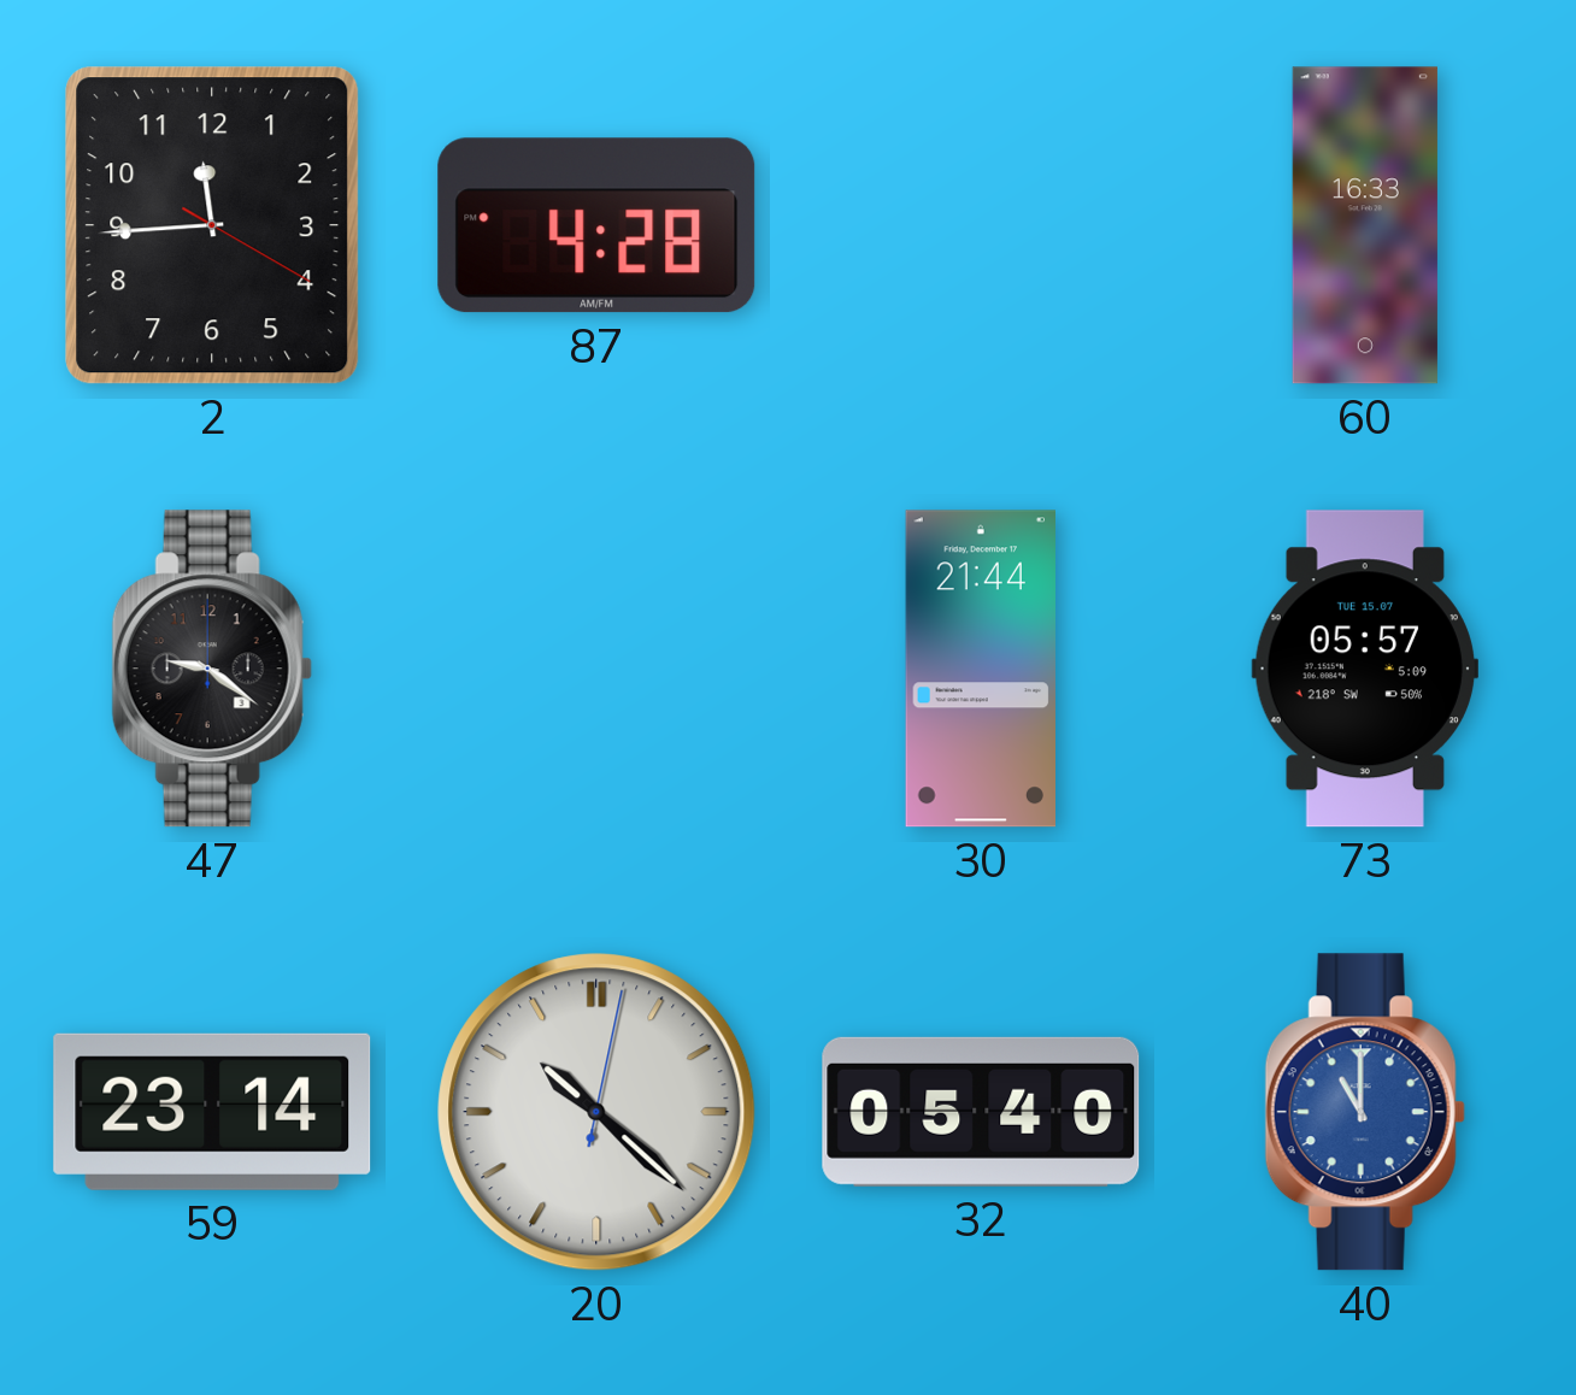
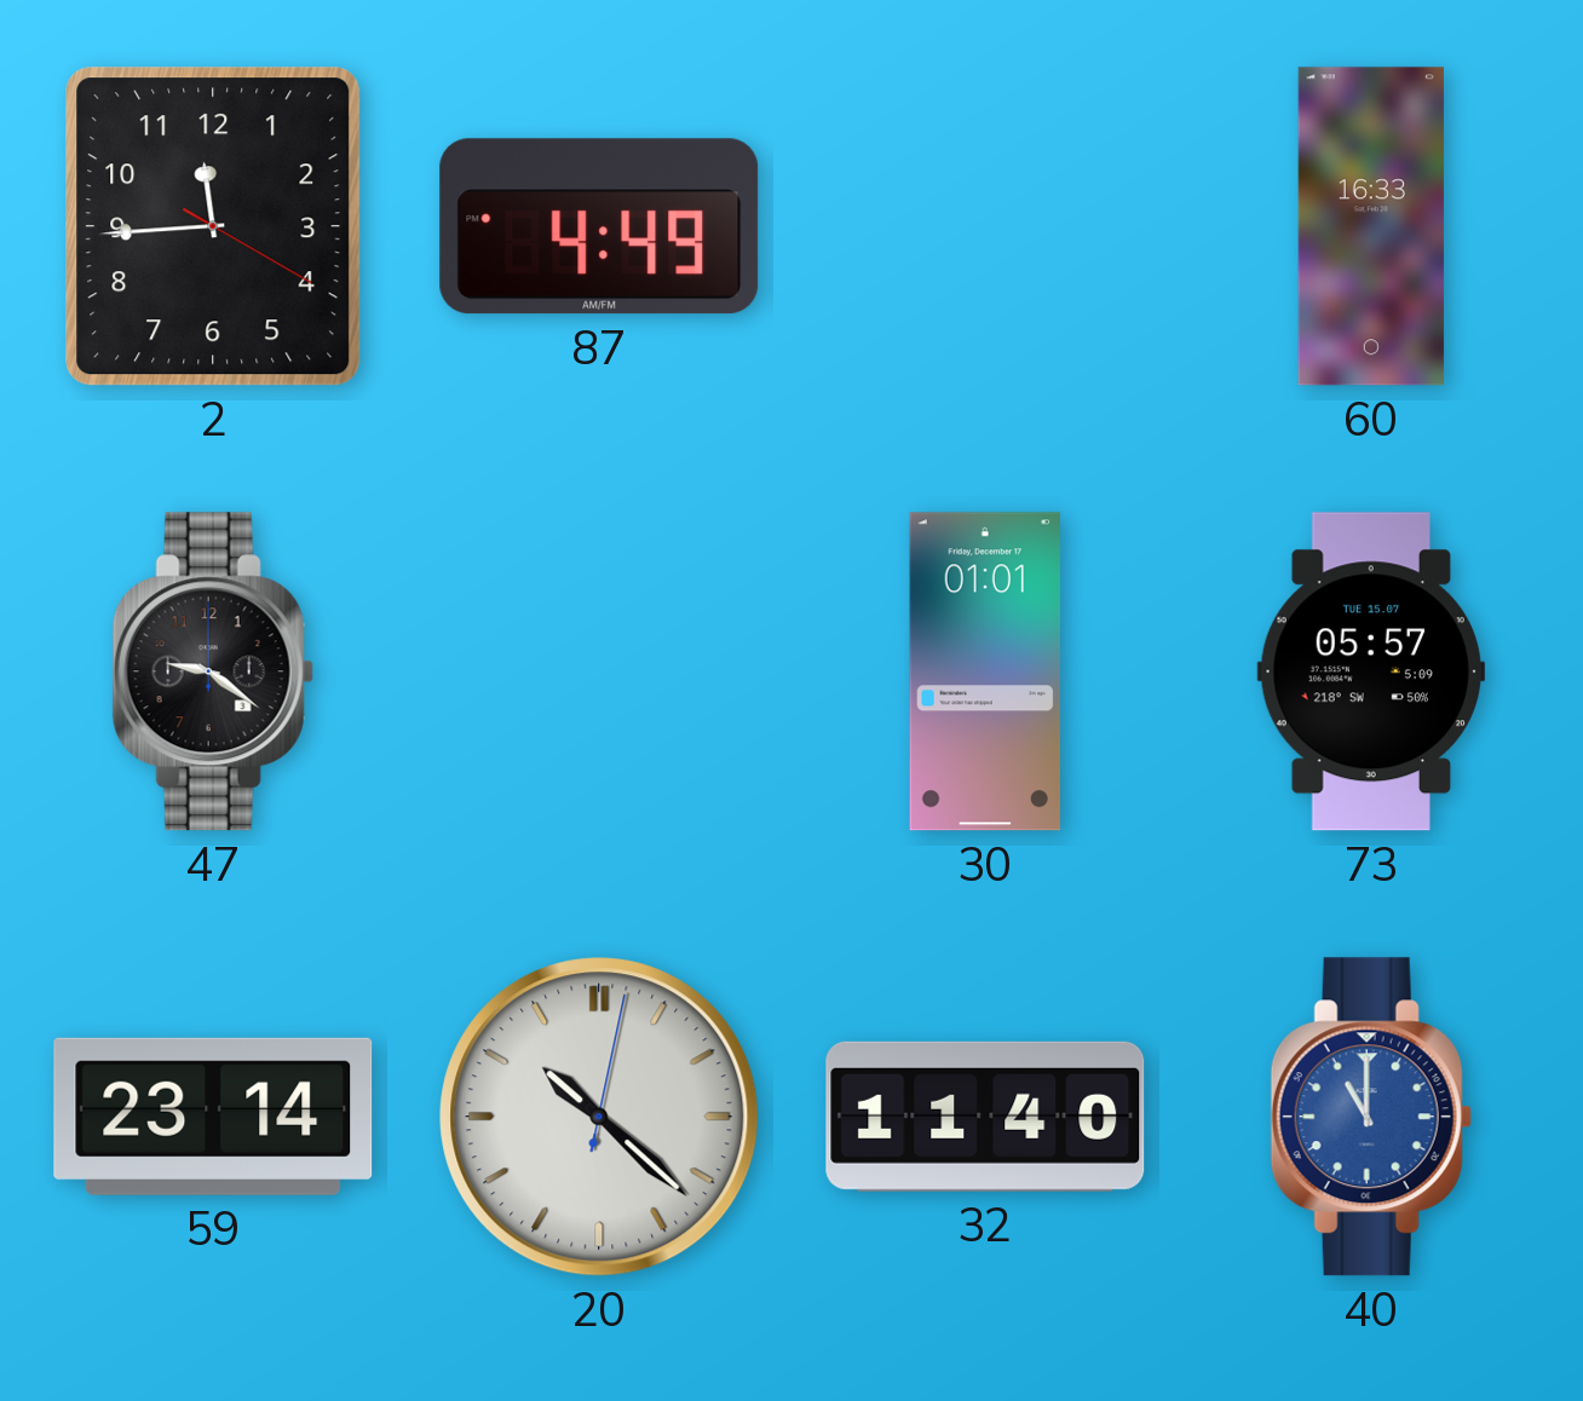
87: 4:28 -> 4:49
30: 21:44 -> 01:01
32: 05:40 -> 11:40
